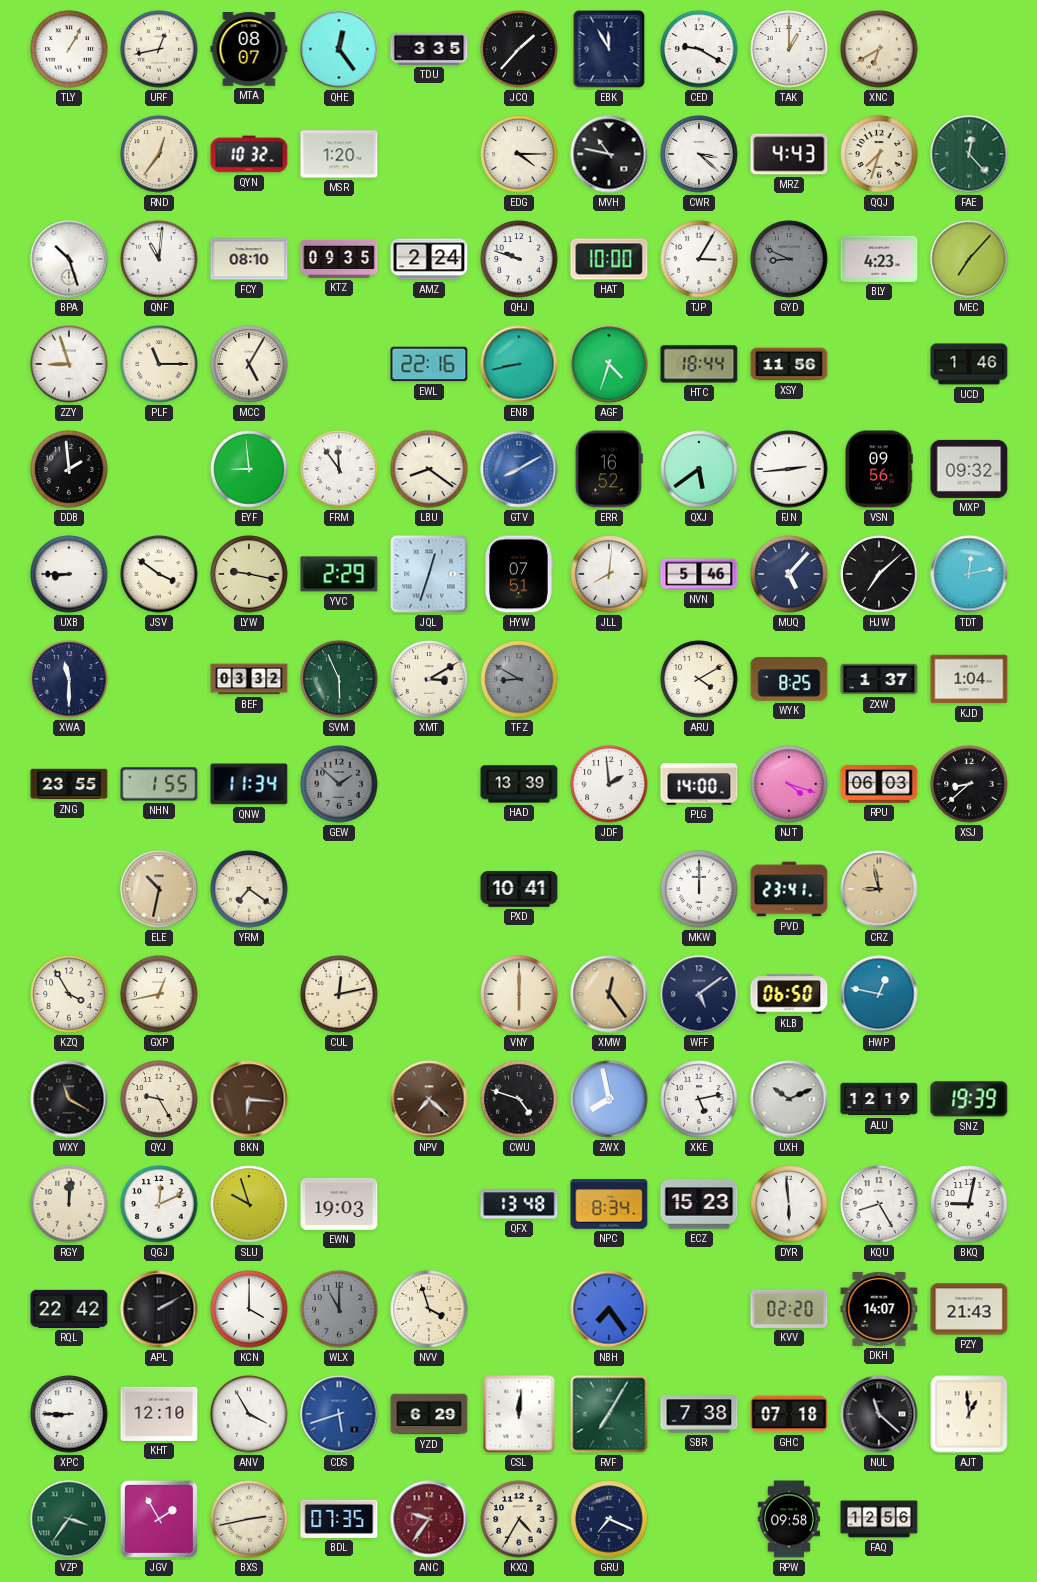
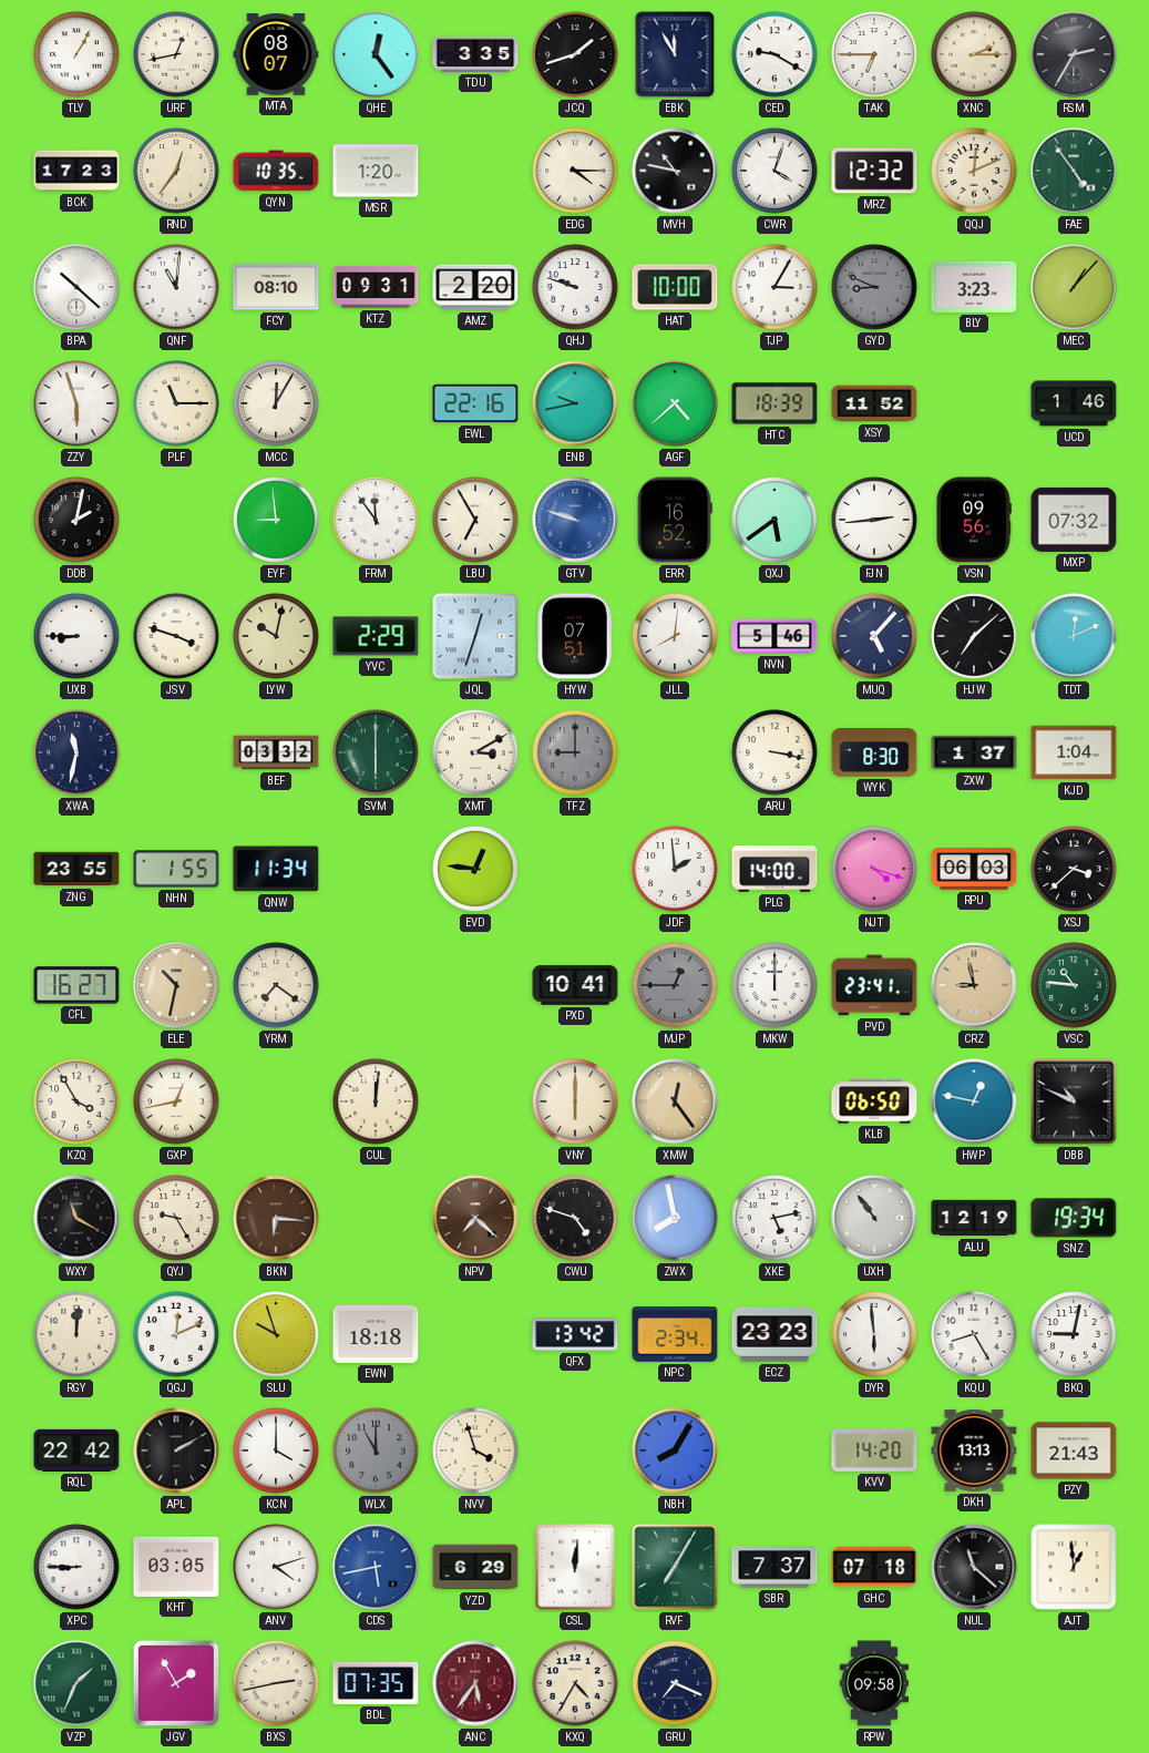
JCQ: 1:37 -> 1:42
TAK: 1:00 -> 6:45
XNC: 6:40 -> 2:15
RSM: none -> 2:35
BCK: none -> 17:23
QYN: 10:32 -> 10:35
CWR: 3:22 -> 4:03
MRZ: 4:43 -> 12:32
QQJ: 7:33 -> 12:11
FAE: 12:23 -> 4:54
BPA: 10:27 -> 10:22
KTZ: 09:35 -> 09:31
AMZ: 2:24 -> 2:20
BLY: 4:23 -> 3:23
MEC: 7:07 -> 1:07
ZZY: 8:57 -> 5:57
MCC: 5:05 -> 12:05
ENB: 8:43 -> 9:43
AGF: 4:33 -> 4:38
HTC: 18:44 -> 18:39
XSY: 11:56 -> 11:52
DDB: 1:59 -> 2:02
LBU: 8:21 -> 6:55
GTV: 8:10 -> 9:48
MXP: 09:32 -> 07:32
JSV: 3:51 -> 3:48
LYW: 9:17 -> 10:02
TDT: 12:13 -> 12:11
XWA: 11:30 -> 11:32
SVM: 5:56 -> 6:00
TFZ: 8:50 -> 9:00
ARU: 4:10 -> 3:17
WYK: 8:25 -> 8:30
GEW: 1:52 -> none
EVD: none -> 12:46
HAD: 13:39 -> none
XSJ: 8:38 -> 3:38
CFL: none -> 16:27
MJP: none -> 12:45
VSC: none -> 10:46
CUL: 12:13 -> 12:01
WFF: 5:09 -> none
DBB: none -> 10:49
UXH: 10:11 -> 10:54
SNZ: 19:39 -> 19:34
EWN: 19:03 -> 18:18
QFX: 13:48 -> 13:42
NPC: 8:34 -> 2:34
ECZ: 15:23 -> 23:23
NBH: 7:24 -> 8:05
KVV: 02:20 -> 14:20
DKH: 14:07 -> 13:13
KHT: 12:10 -> 03:05
ANV: 3:55 -> 4:12
CDS: 5:42 -> 5:43
SBR: 7:38 -> 7:37
VZP: 3:36 -> 1:34
ANC: 9:36 -> 5:36
FAQ: 12:56 -> none
